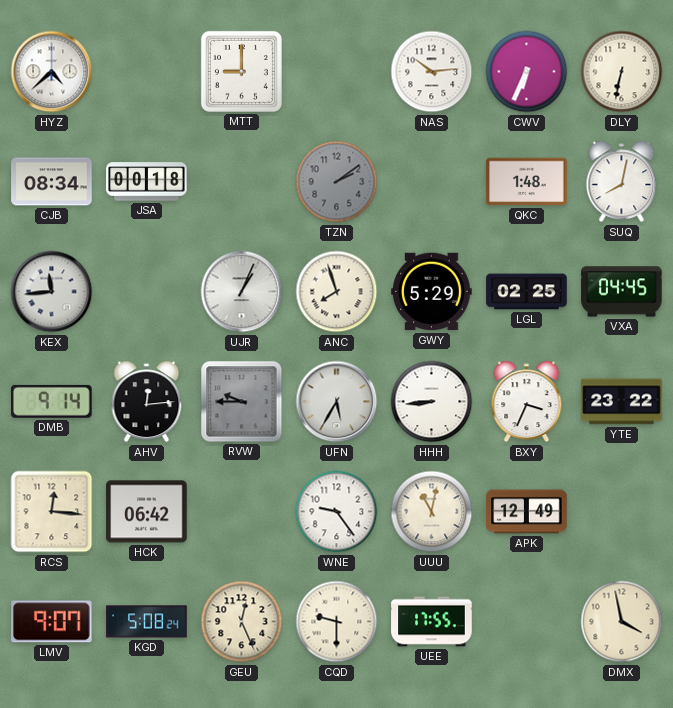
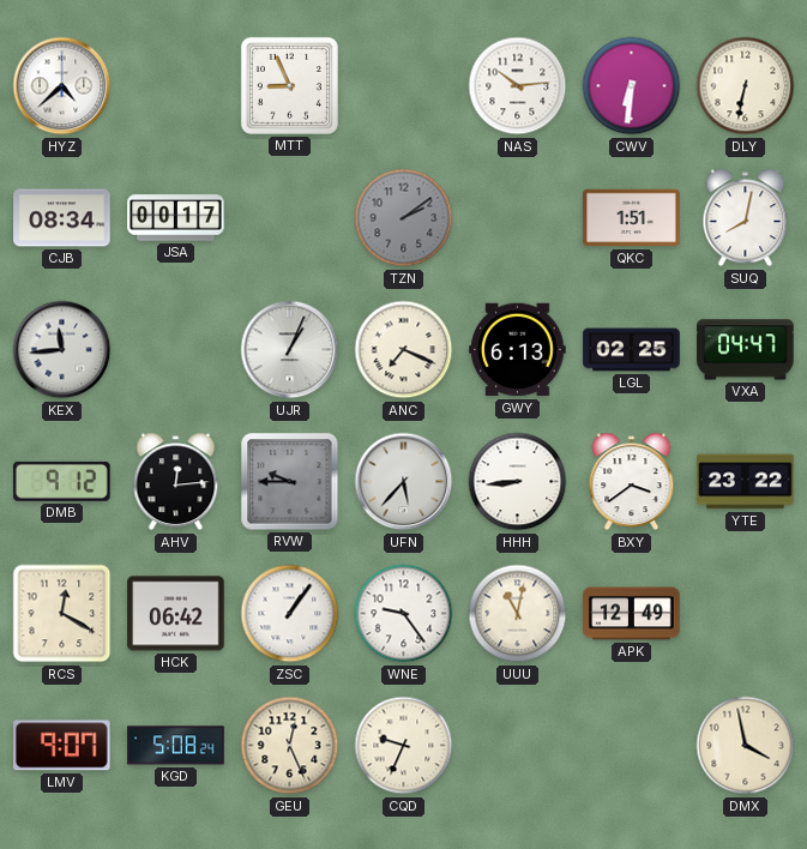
MTT: 9:00 -> 8:56
CWV: 6:34 -> 6:31
JSA: 00:18 -> 00:17
QKC: 1:48 -> 1:51
ANC: 7:57 -> 7:19
GWY: 5:29 -> 6:13
VXA: 04:45 -> 04:47
DMB: 9:14 -> 9:12
UFN: 5:35 -> 5:37
BXY: 3:34 -> 3:39
RCS: 12:16 -> 12:20
ZSC: none -> 1:06
CQD: 9:30 -> 9:34
UEE: 17:55 -> none
